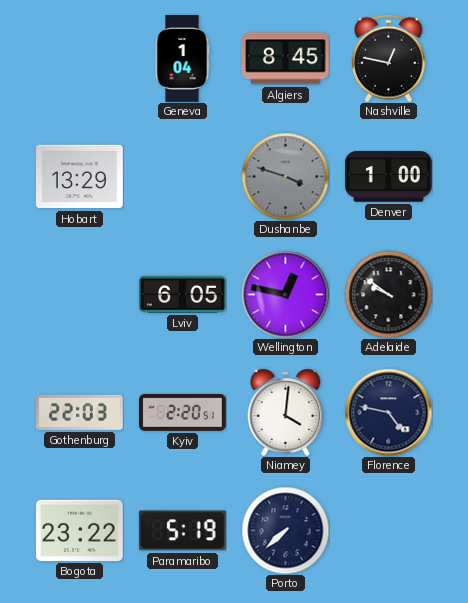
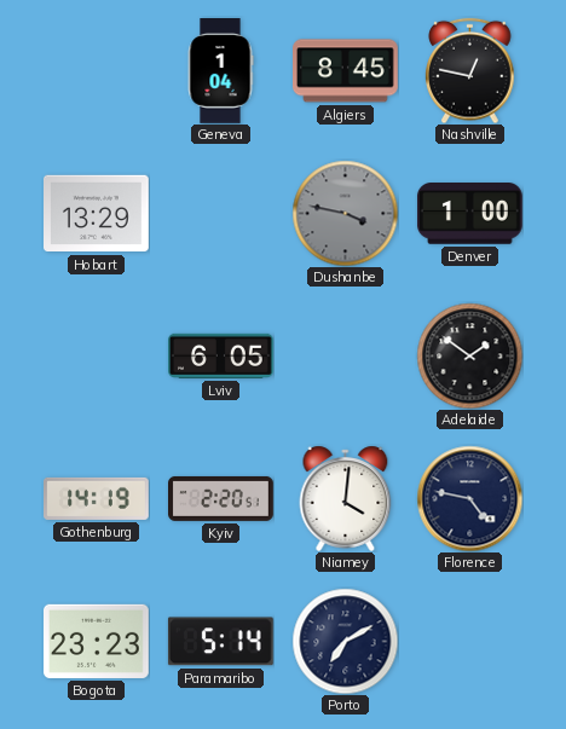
Dushanbe: 3:48 -> 3:47
Wellington: 12:47 -> none
Adelaide: 9:51 -> 1:51
Gothenburg: 22:03 -> 14:19
Bogota: 23:22 -> 23:23
Paramaribo: 5:19 -> 5:14
Porto: 7:38 -> 7:10
